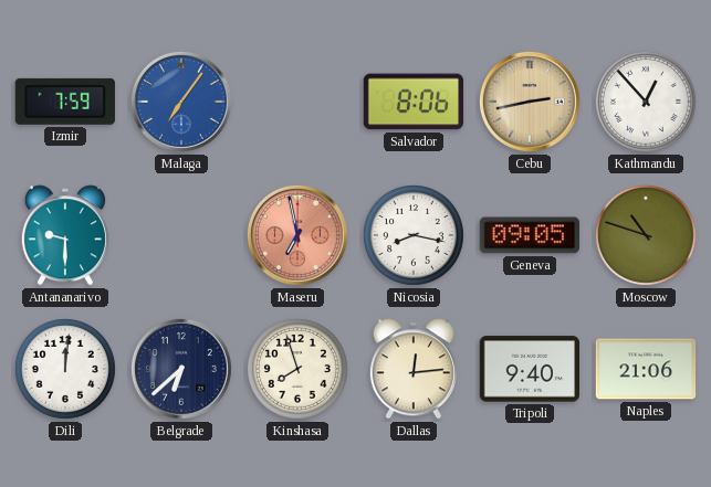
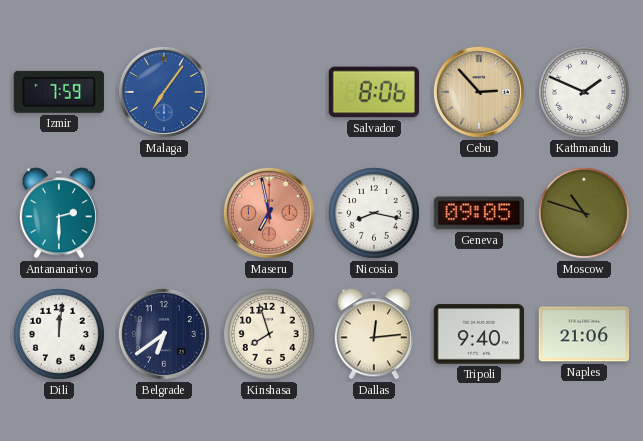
Cebu: 2:43 -> 2:53
Kathmandu: 12:53 -> 1:49
Antananarivo: 9:30 -> 2:30
Belgrade: 6:38 -> 6:39
